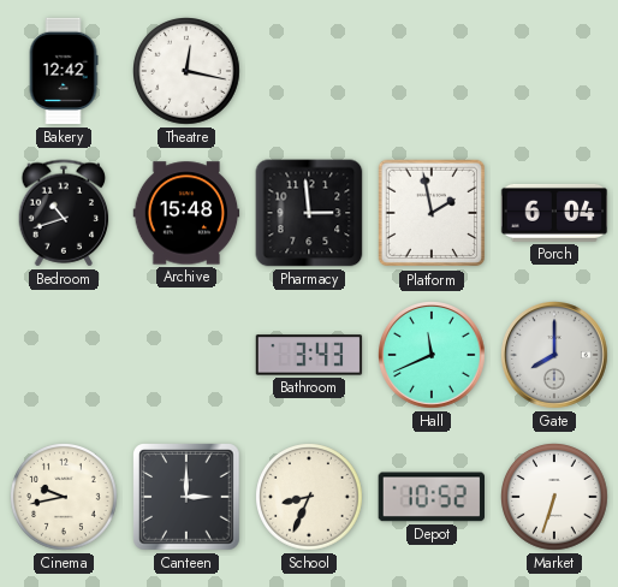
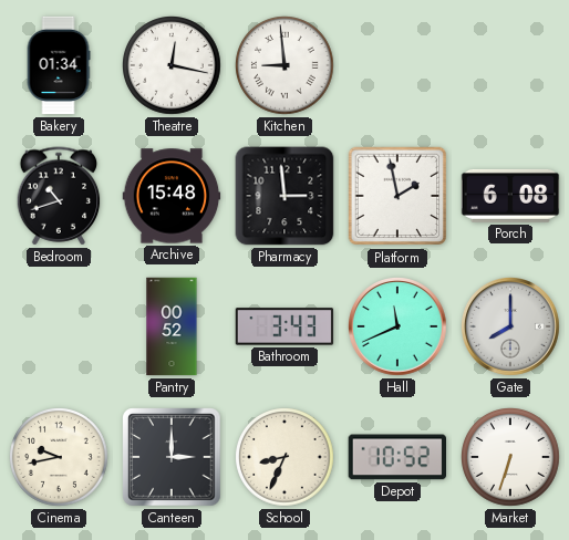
Bakery: 12:42 -> 01:34
Kitchen: none -> 8:59
Porch: 6:04 -> 6:08
Pantry: none -> 00:52
